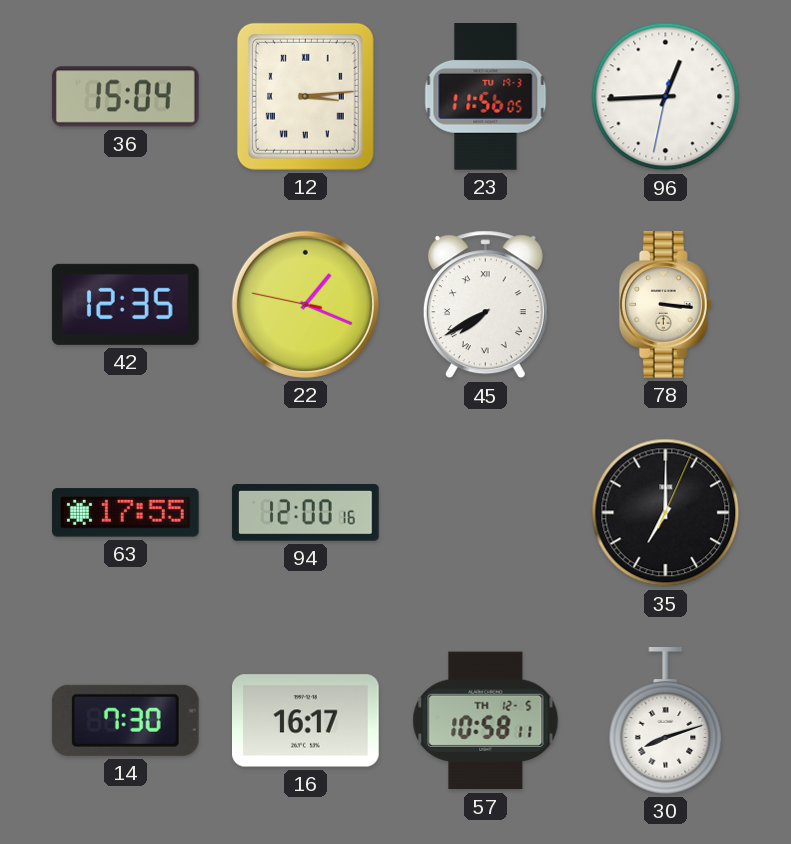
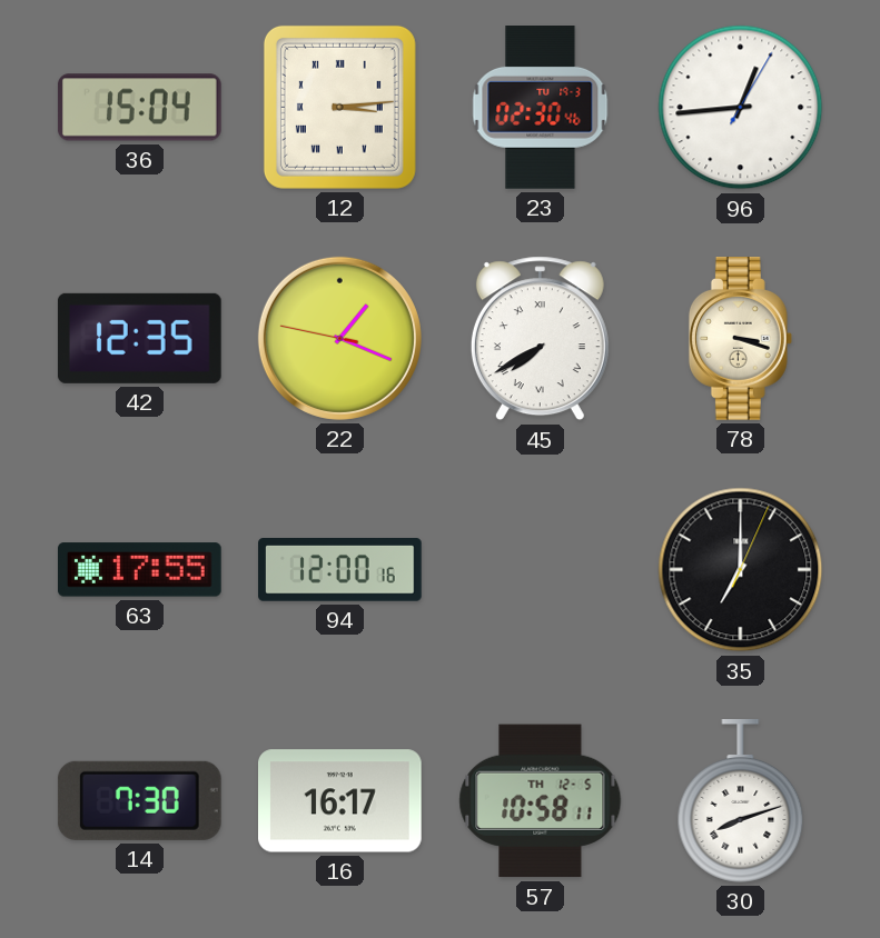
23: 11:56 -> 02:30
96: 12:44:32 -> 12:44:05
78: 3:16 -> 3:18
